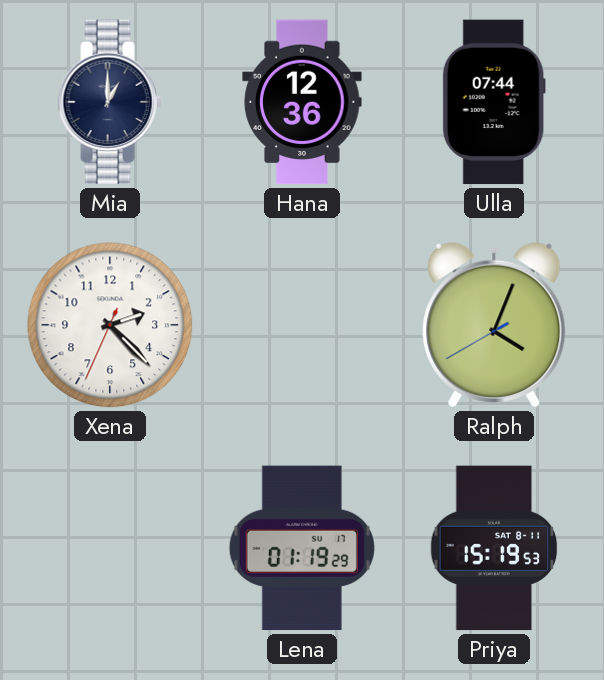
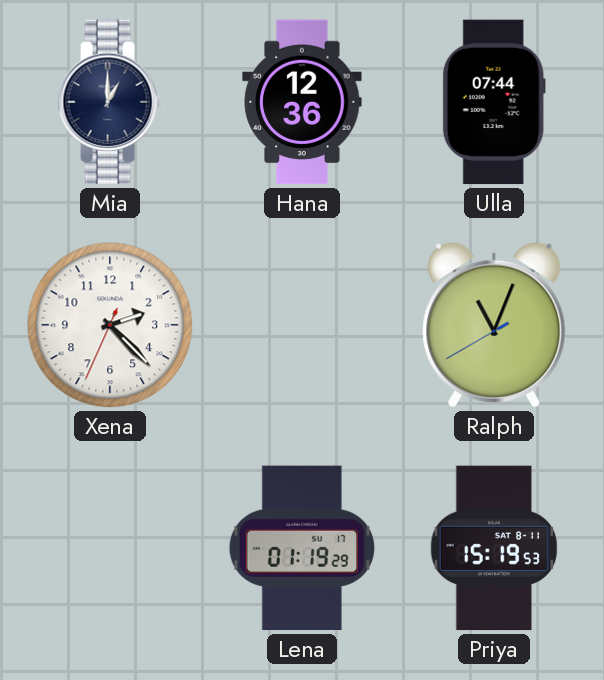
Ralph: 4:03 -> 11:03
